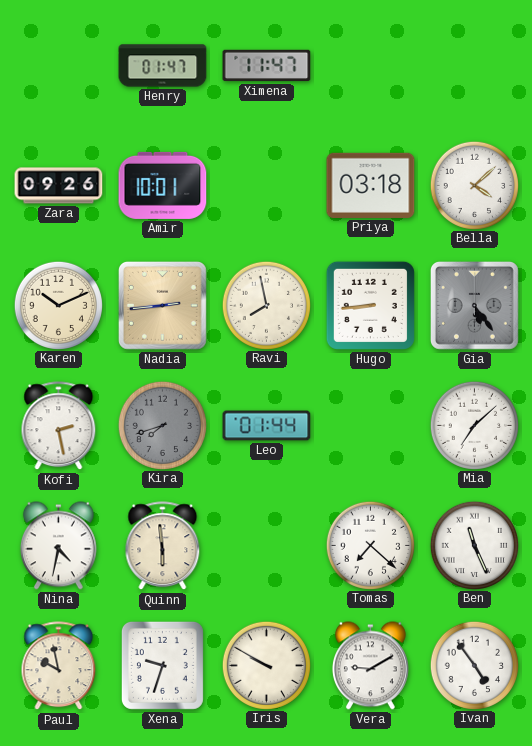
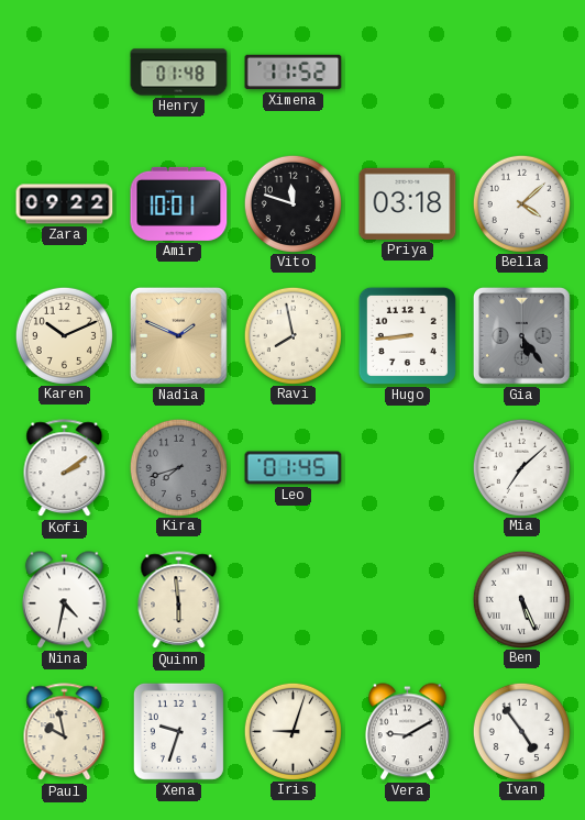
Henry: 01:47 -> 01:48
Ximena: 11:47 -> 11:52
Zara: 09:26 -> 09:22
Vito: none -> 11:48
Nadia: 2:44 -> 1:49
Kofi: 2:28 -> 2:09
Leo: 01:44 -> 01:45
Tomas: 7:22 -> none
Ben: 11:26 -> 5:26
Iris: 9:50 -> 9:03
